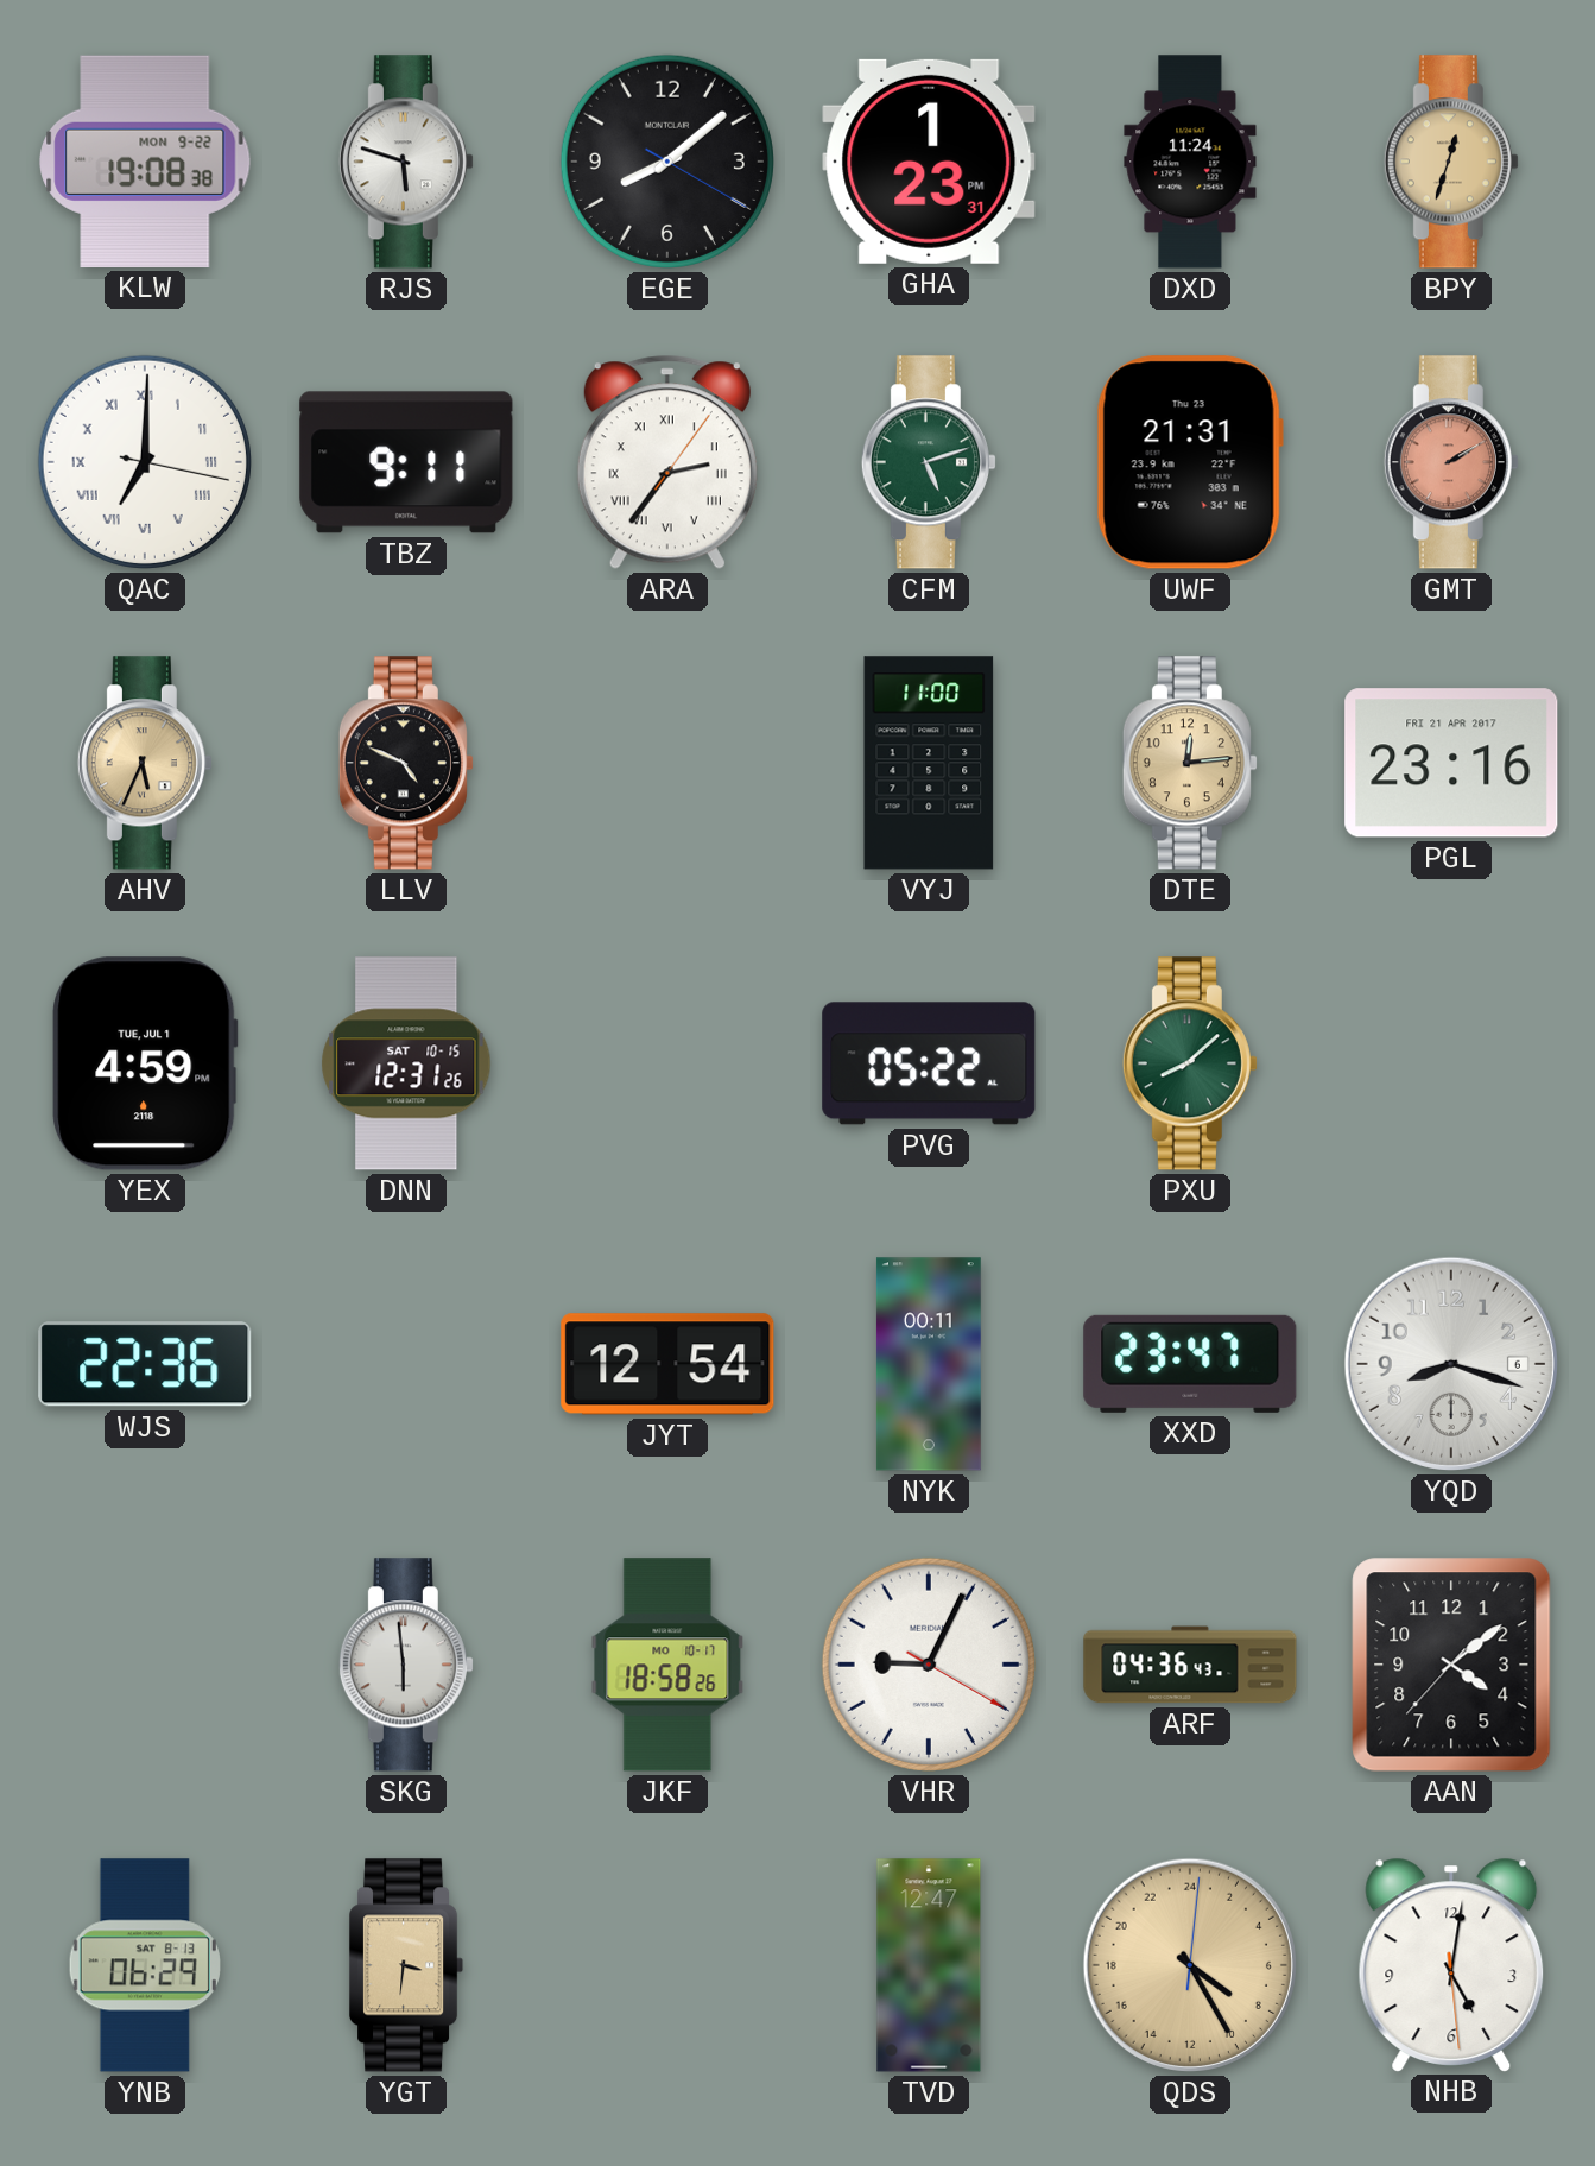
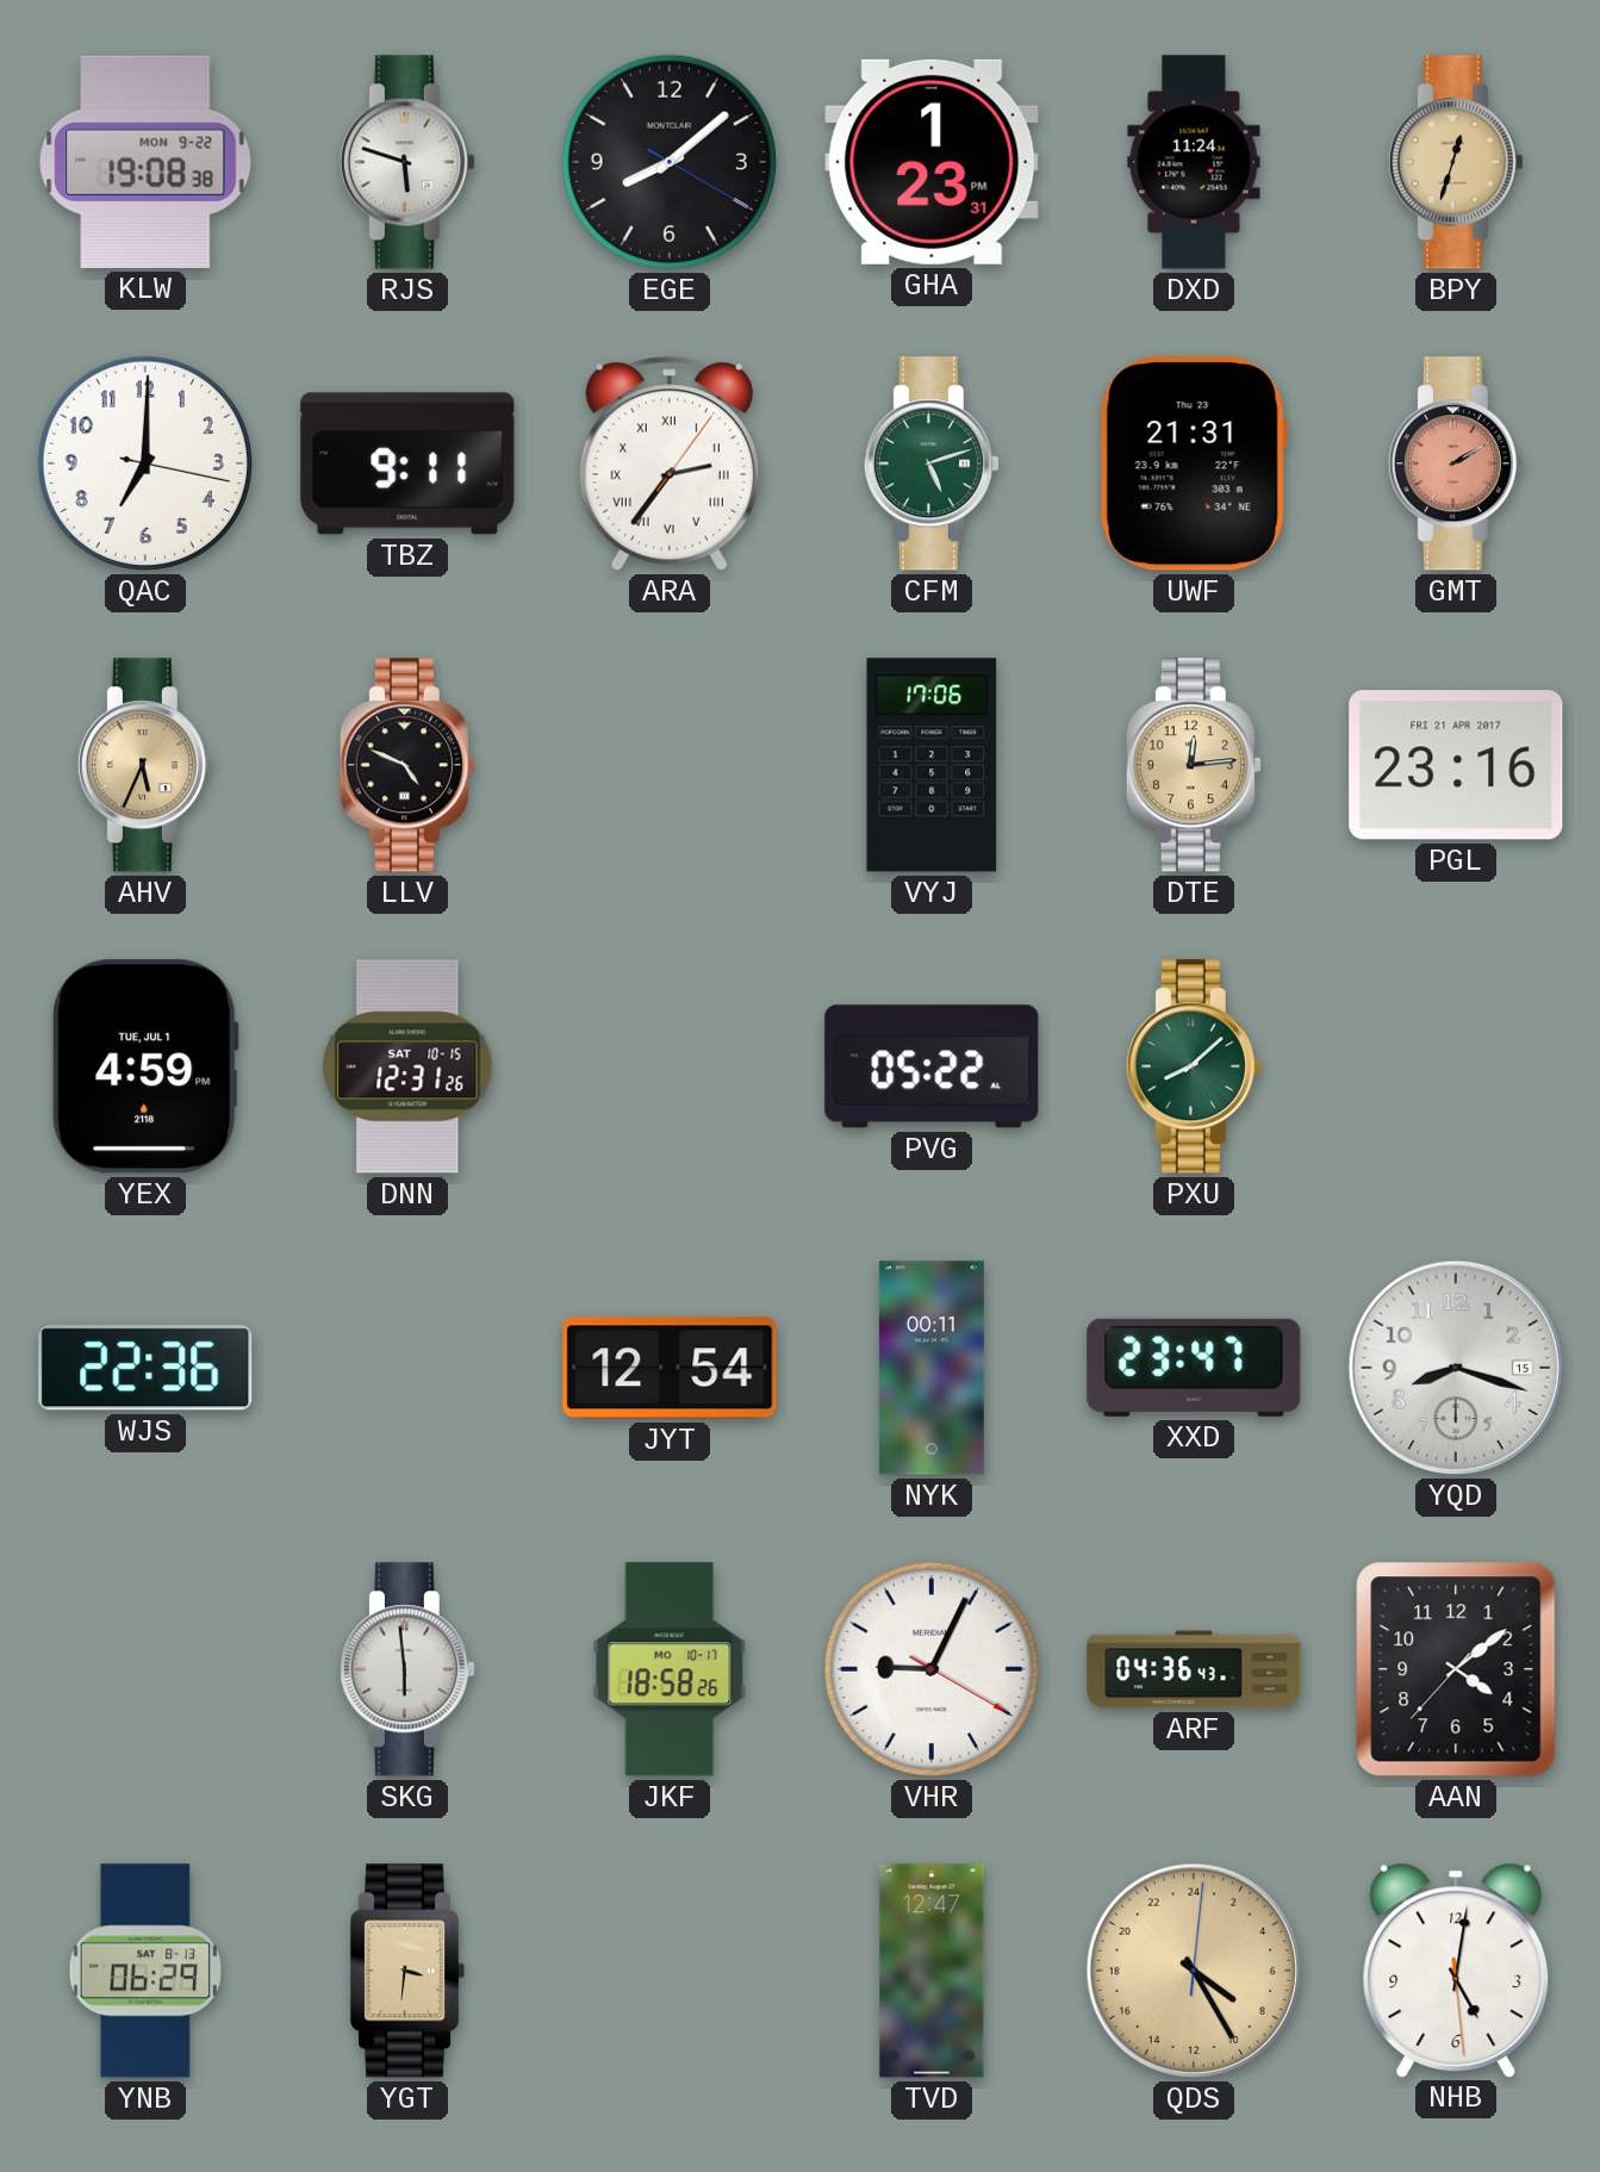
QAC numerals: Roman -> Arabic
VYJ: 11:00 -> 17:06
YQD date: 6 -> 15
